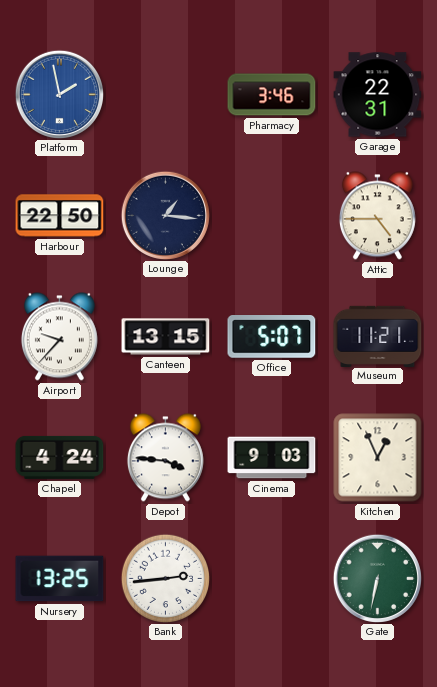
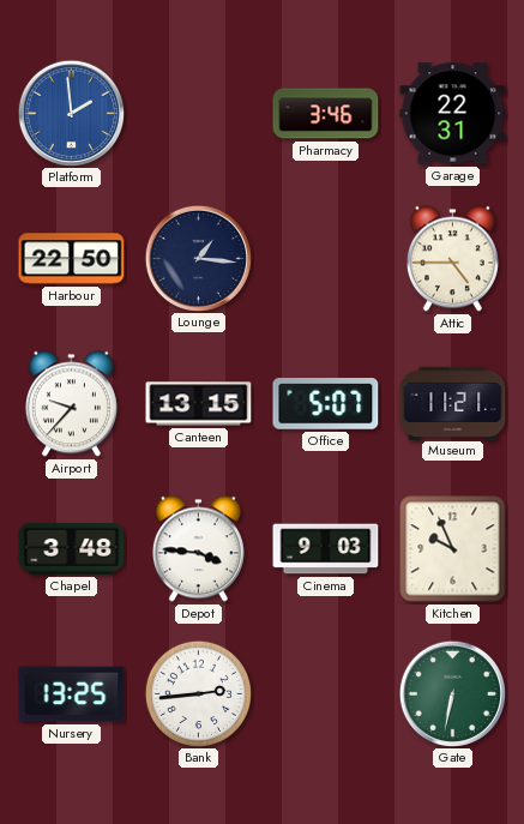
Platform: 1:58 -> 1:59
Chapel: 4:24 -> 3:48
Kitchen: 12:56 -> 9:56
